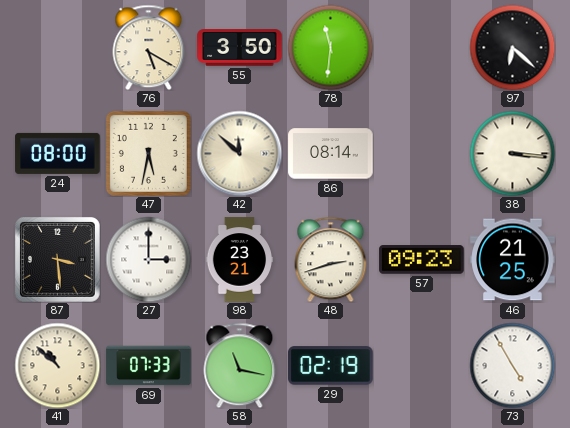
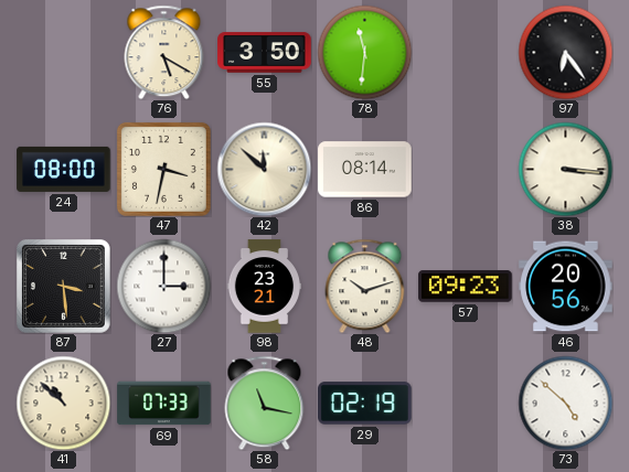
97: 6:22 -> 6:24
47: 5:32 -> 3:32
48: 2:42 -> 10:12
46: 21:25 -> 20:56
73: 4:55 -> 4:52
